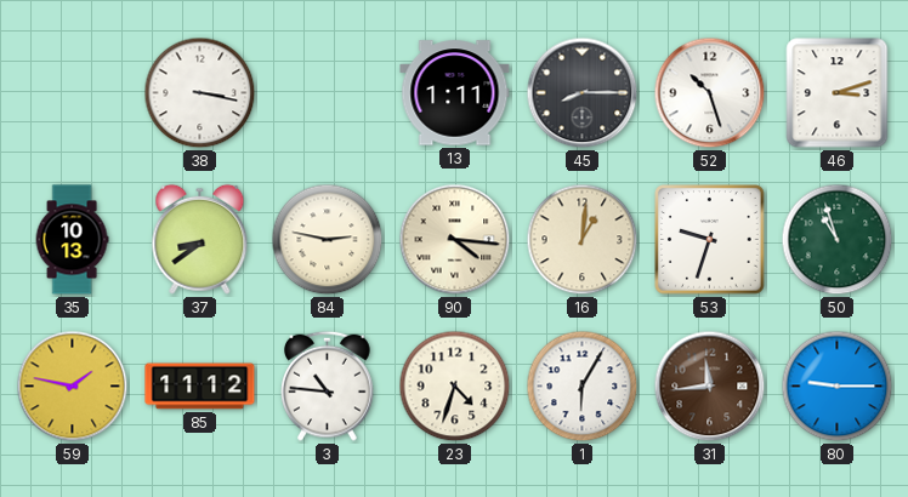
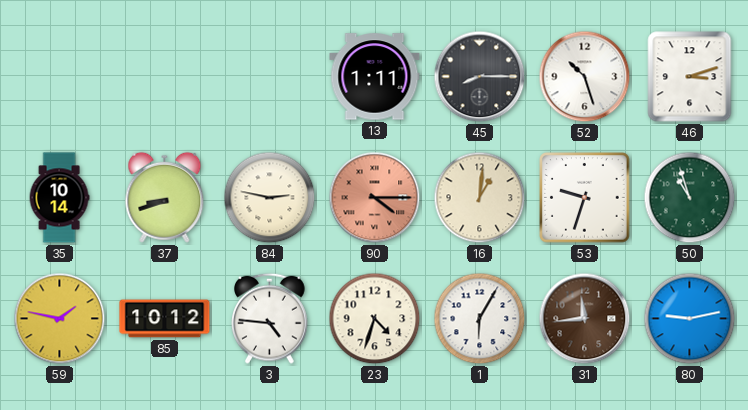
38: 3:17 -> none
35: 10:13 -> 10:14
37: 8:39 -> 8:42
90: 4:16 -> 4:15
90 dial: cream -> salmon
85: 11:12 -> 10:12
3: 10:46 -> 4:46
80: 9:15 -> 9:13
